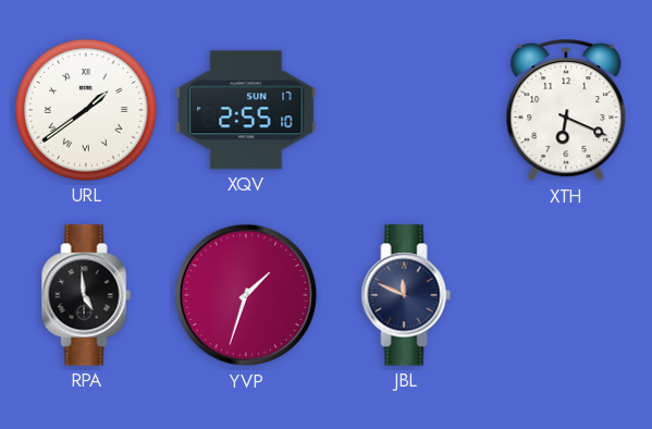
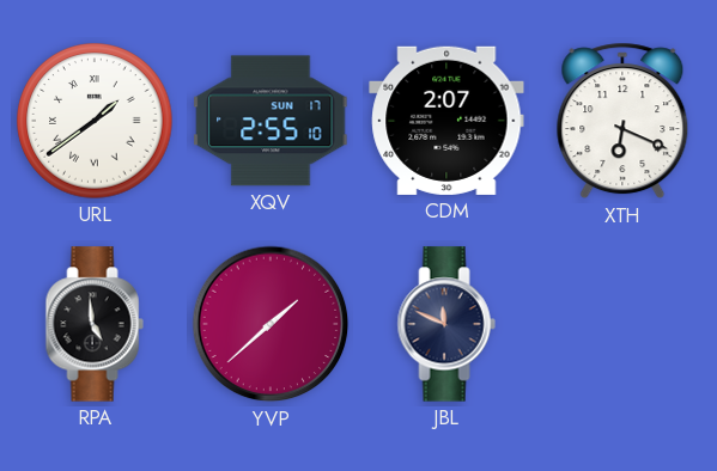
CDM: none -> 2:07
YVP: 1:33 -> 1:38
